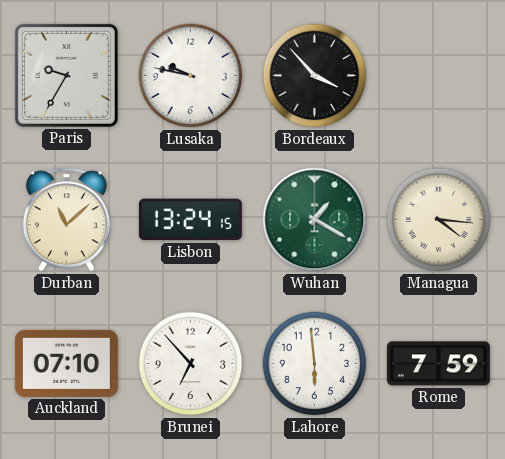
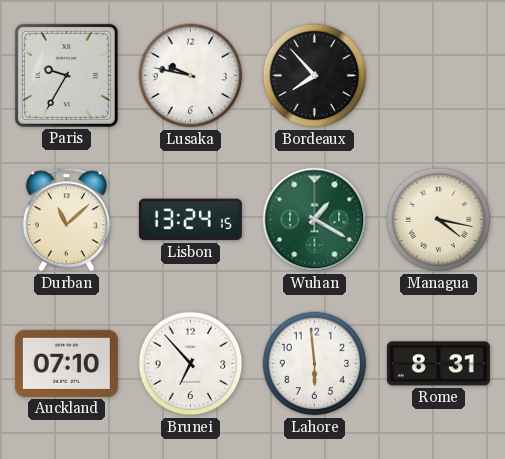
Bordeaux: 3:53 -> 7:53
Managua: 4:16 -> 4:17
Rome: 7:59 -> 8:31
